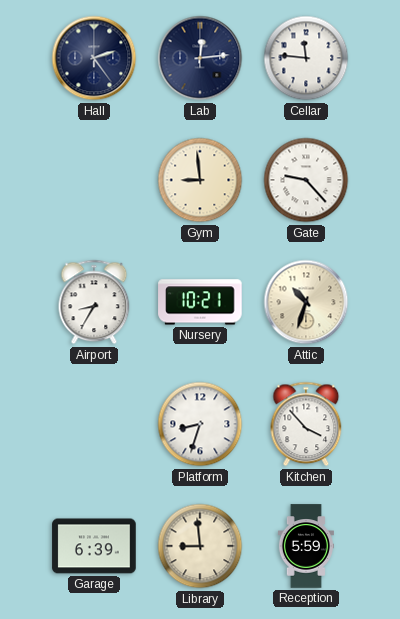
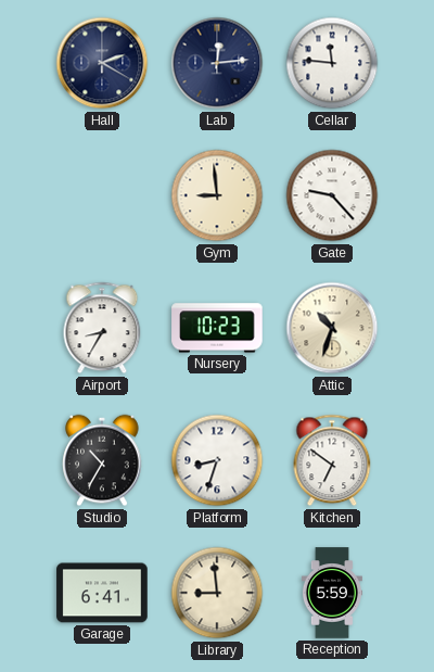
Hall: 2:24 -> 2:20
Nursery: 10:21 -> 10:23
Studio: none -> 10:35
Kitchen: 3:53 -> 6:51
Garage: 6:39 -> 6:41
